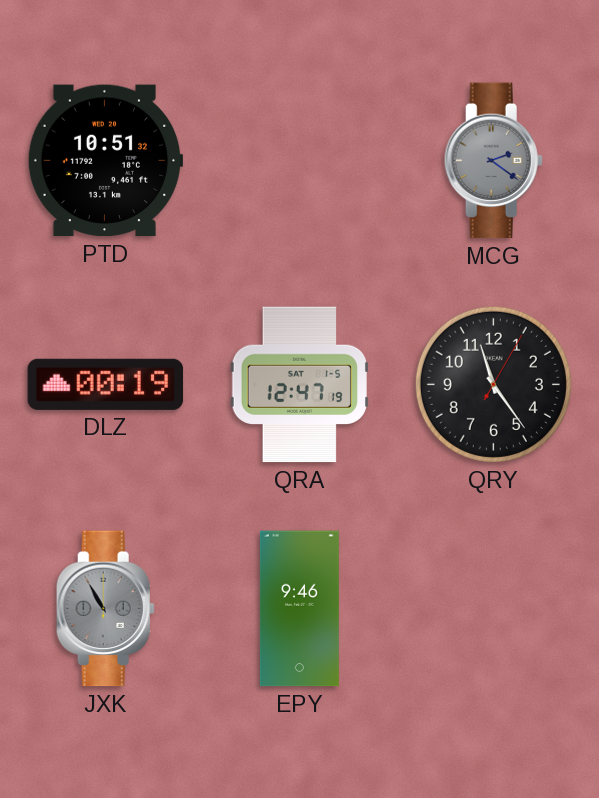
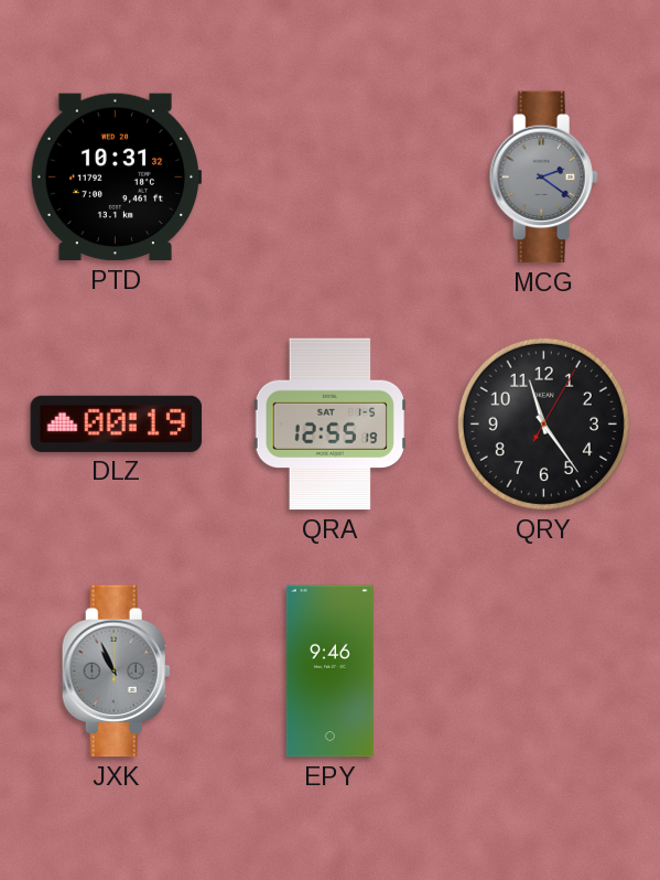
PTD: 10:51 -> 10:31
QRA: 12:47 -> 12:55
JXK: 10:55 -> 10:56
